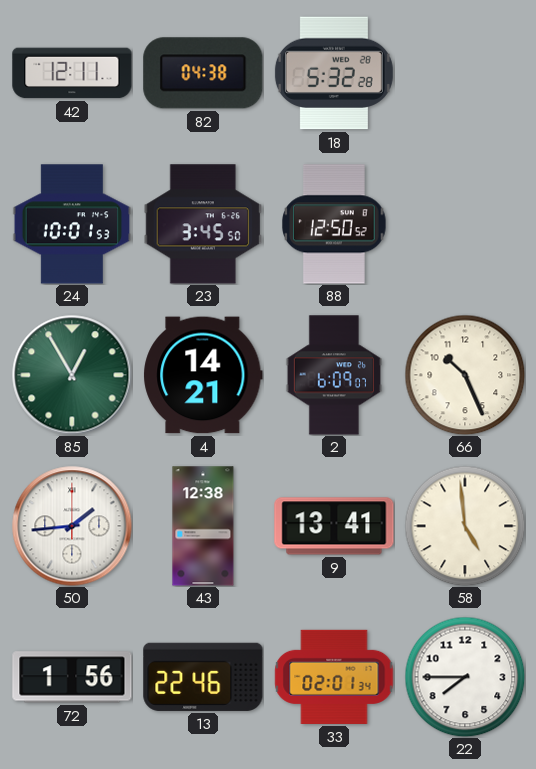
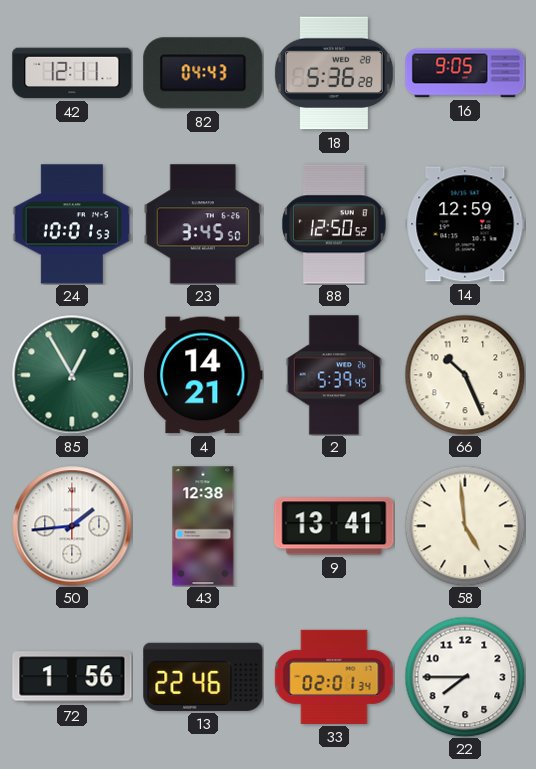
82: 04:38 -> 04:43
18: 5:32 -> 5:36
16: none -> 9:05
14: none -> 12:59
2: 6:09 -> 5:39
